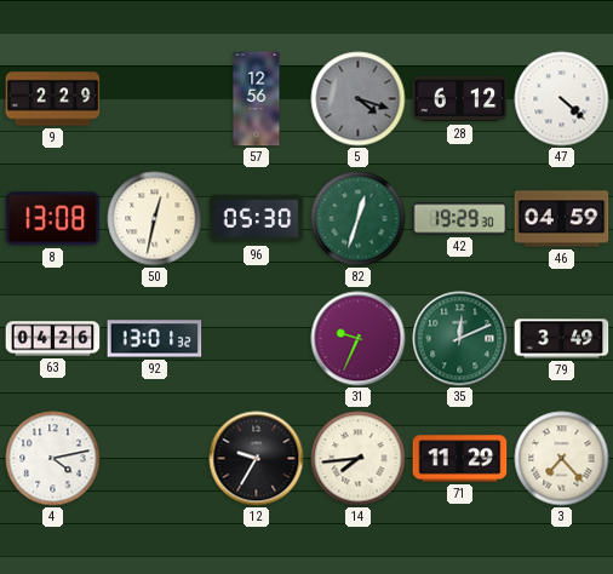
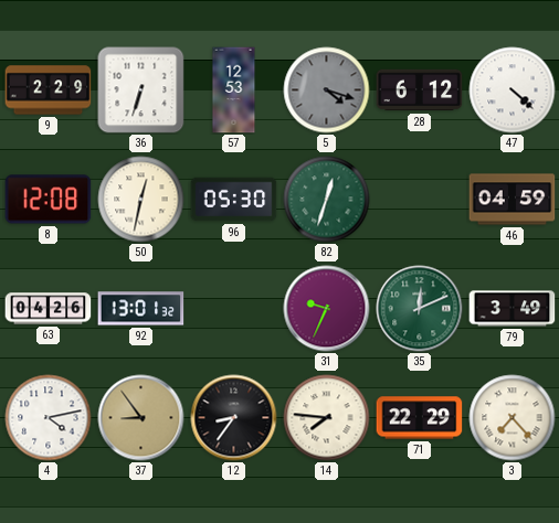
36: none -> 6:33
57: 12:56 -> 12:53
8: 13:08 -> 12:08
42: 19:29 -> none
37: none -> 8:54
12: 9:35 -> 8:36
14: 7:44 -> 7:46
71: 11:29 -> 22:29
